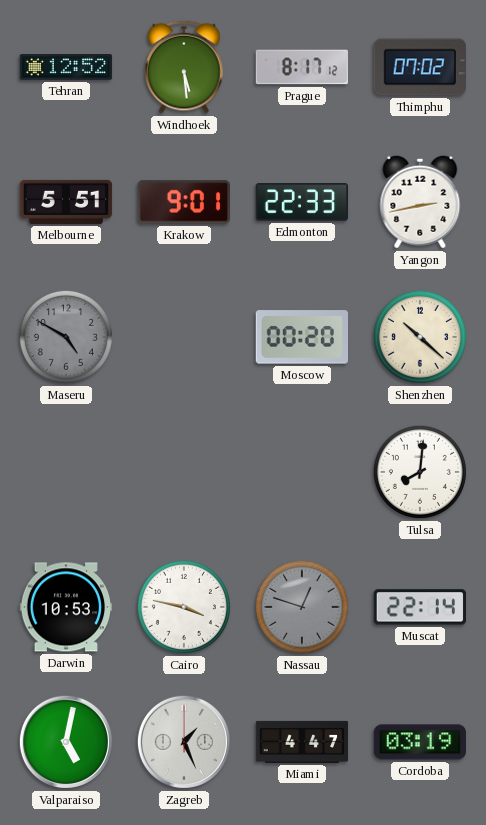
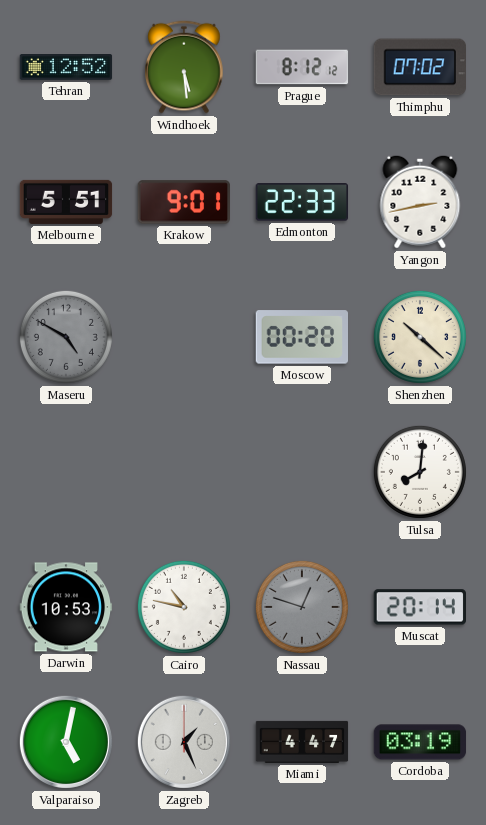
Prague: 8:17 -> 8:12
Cairo: 3:47 -> 10:47
Muscat: 22:14 -> 20:14
